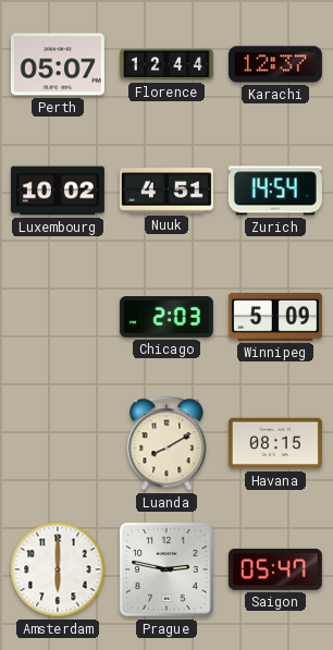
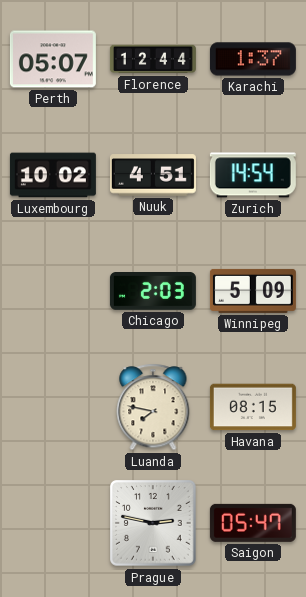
Karachi: 12:37 -> 1:37
Luanda: 8:10 -> 7:47
Amsterdam: 6:00 -> none
